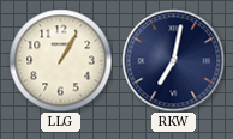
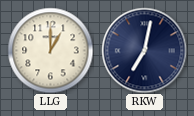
LLG: 1:05 -> 1:00
